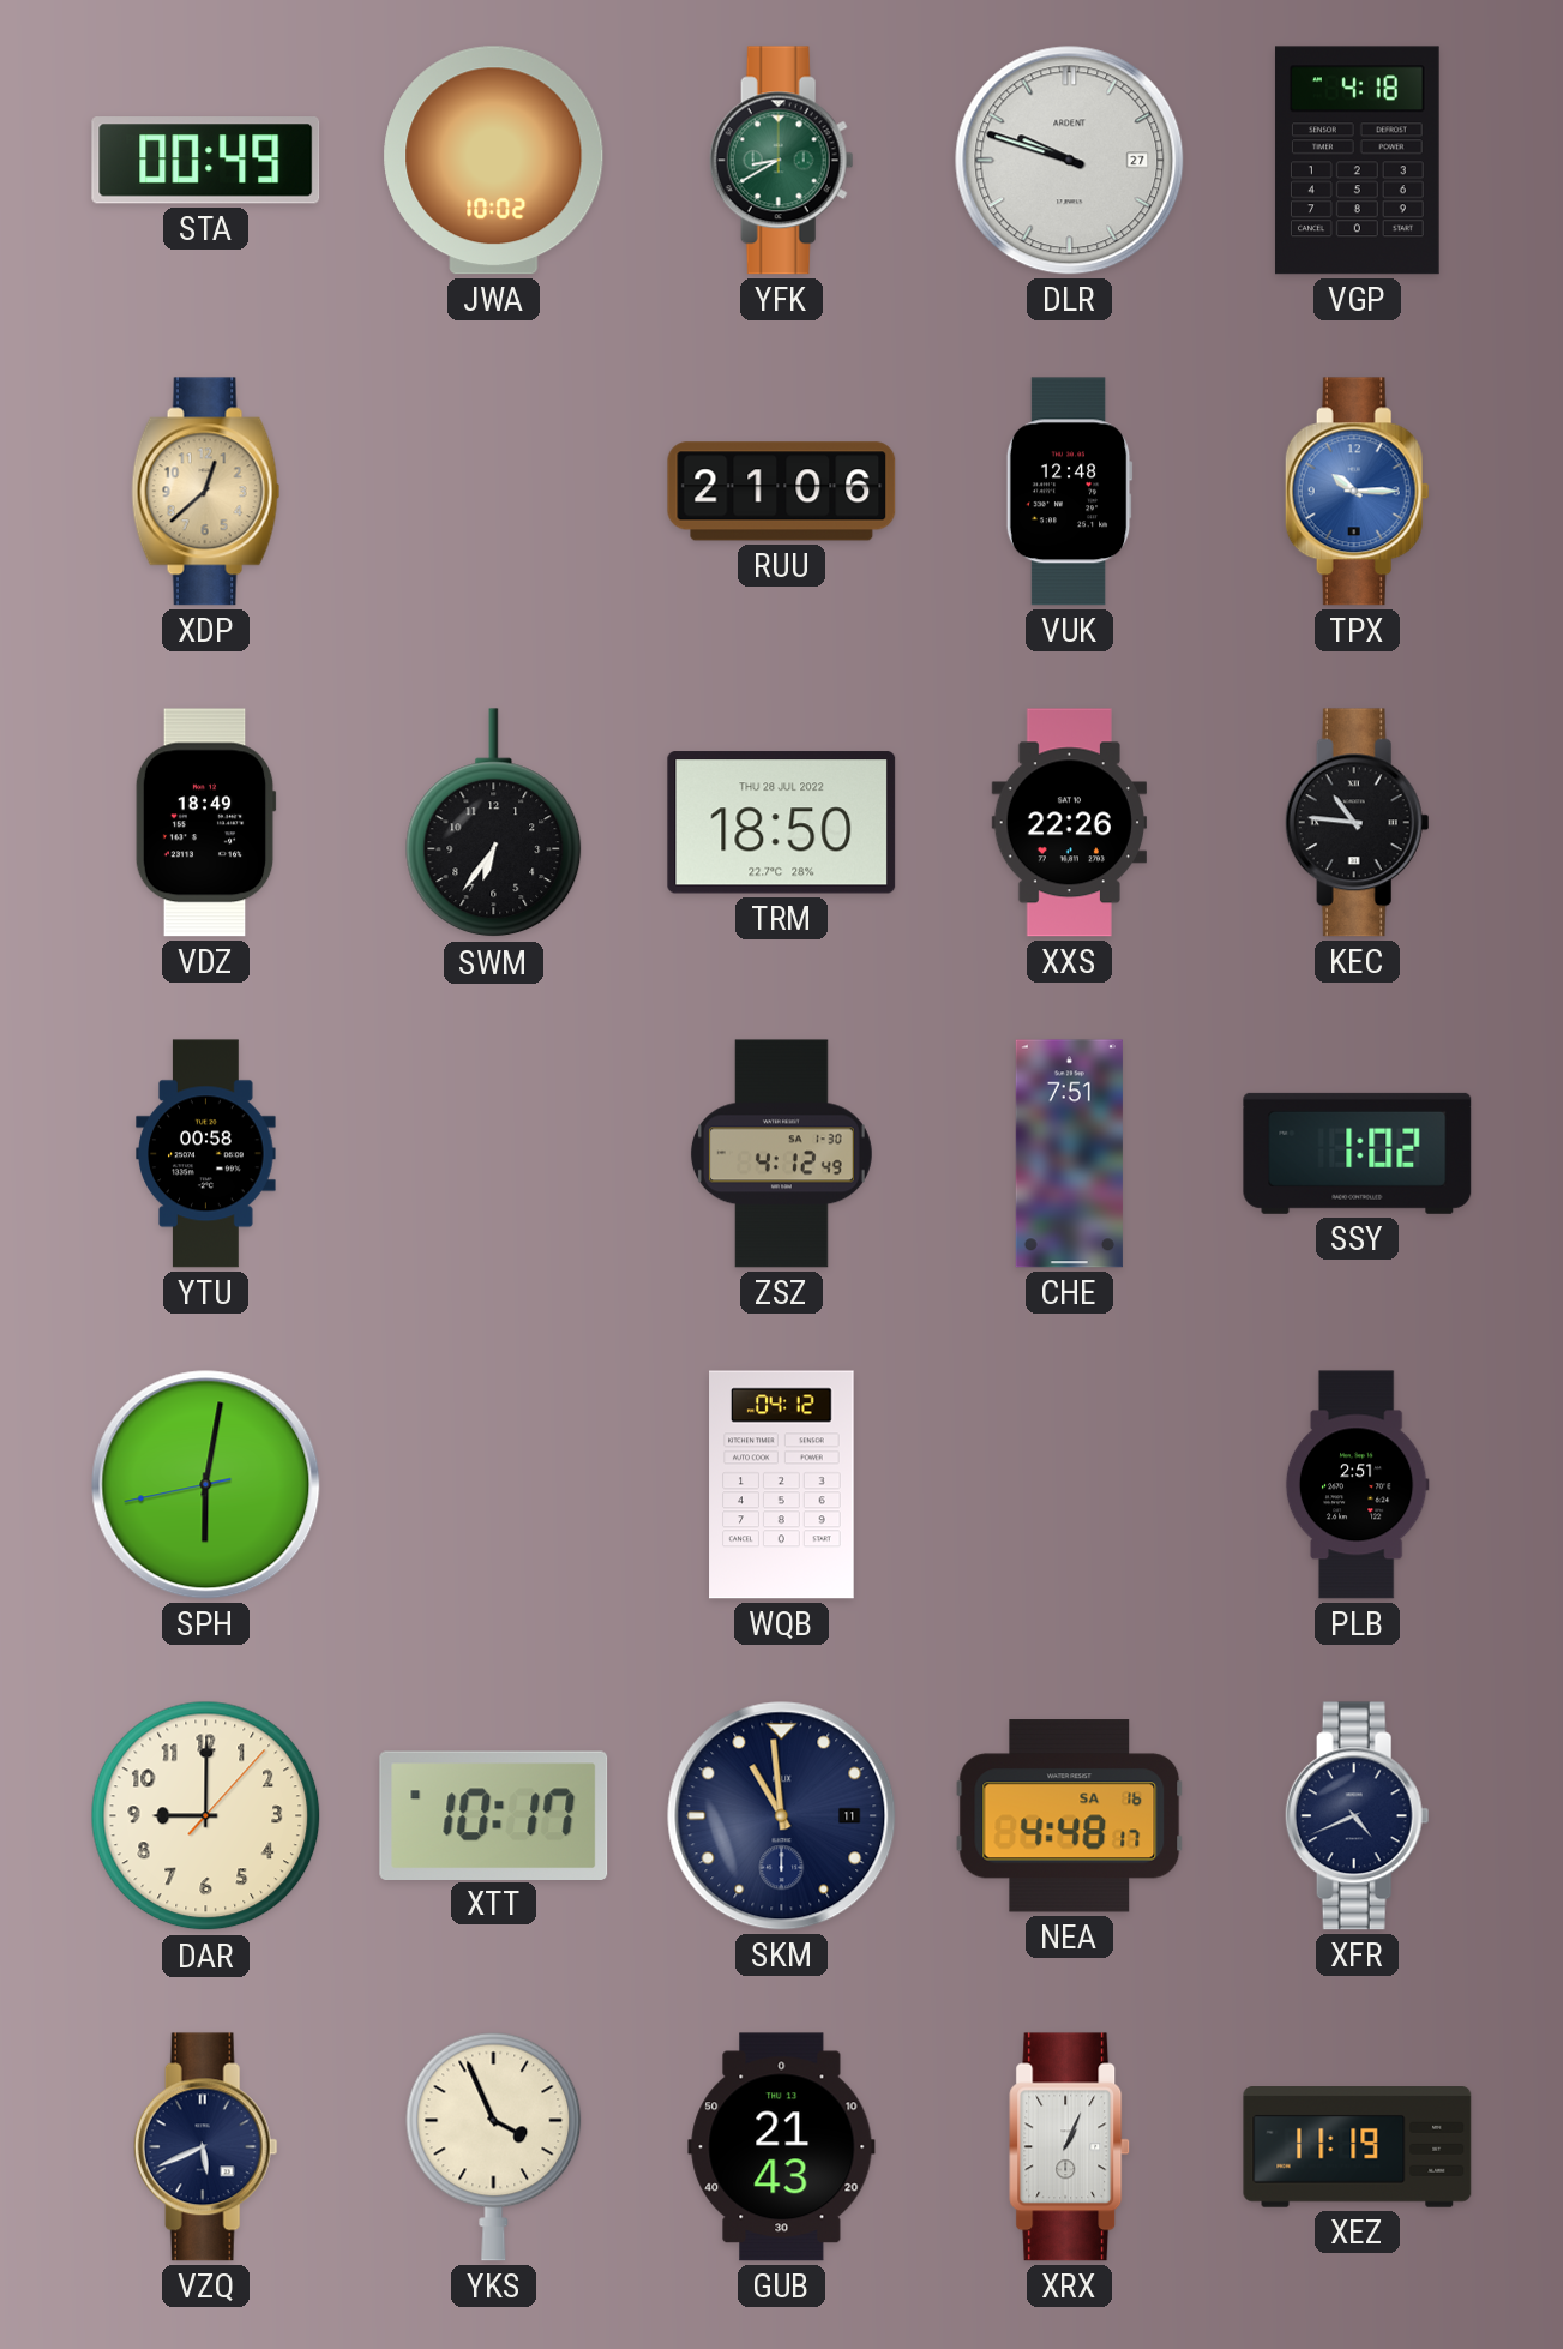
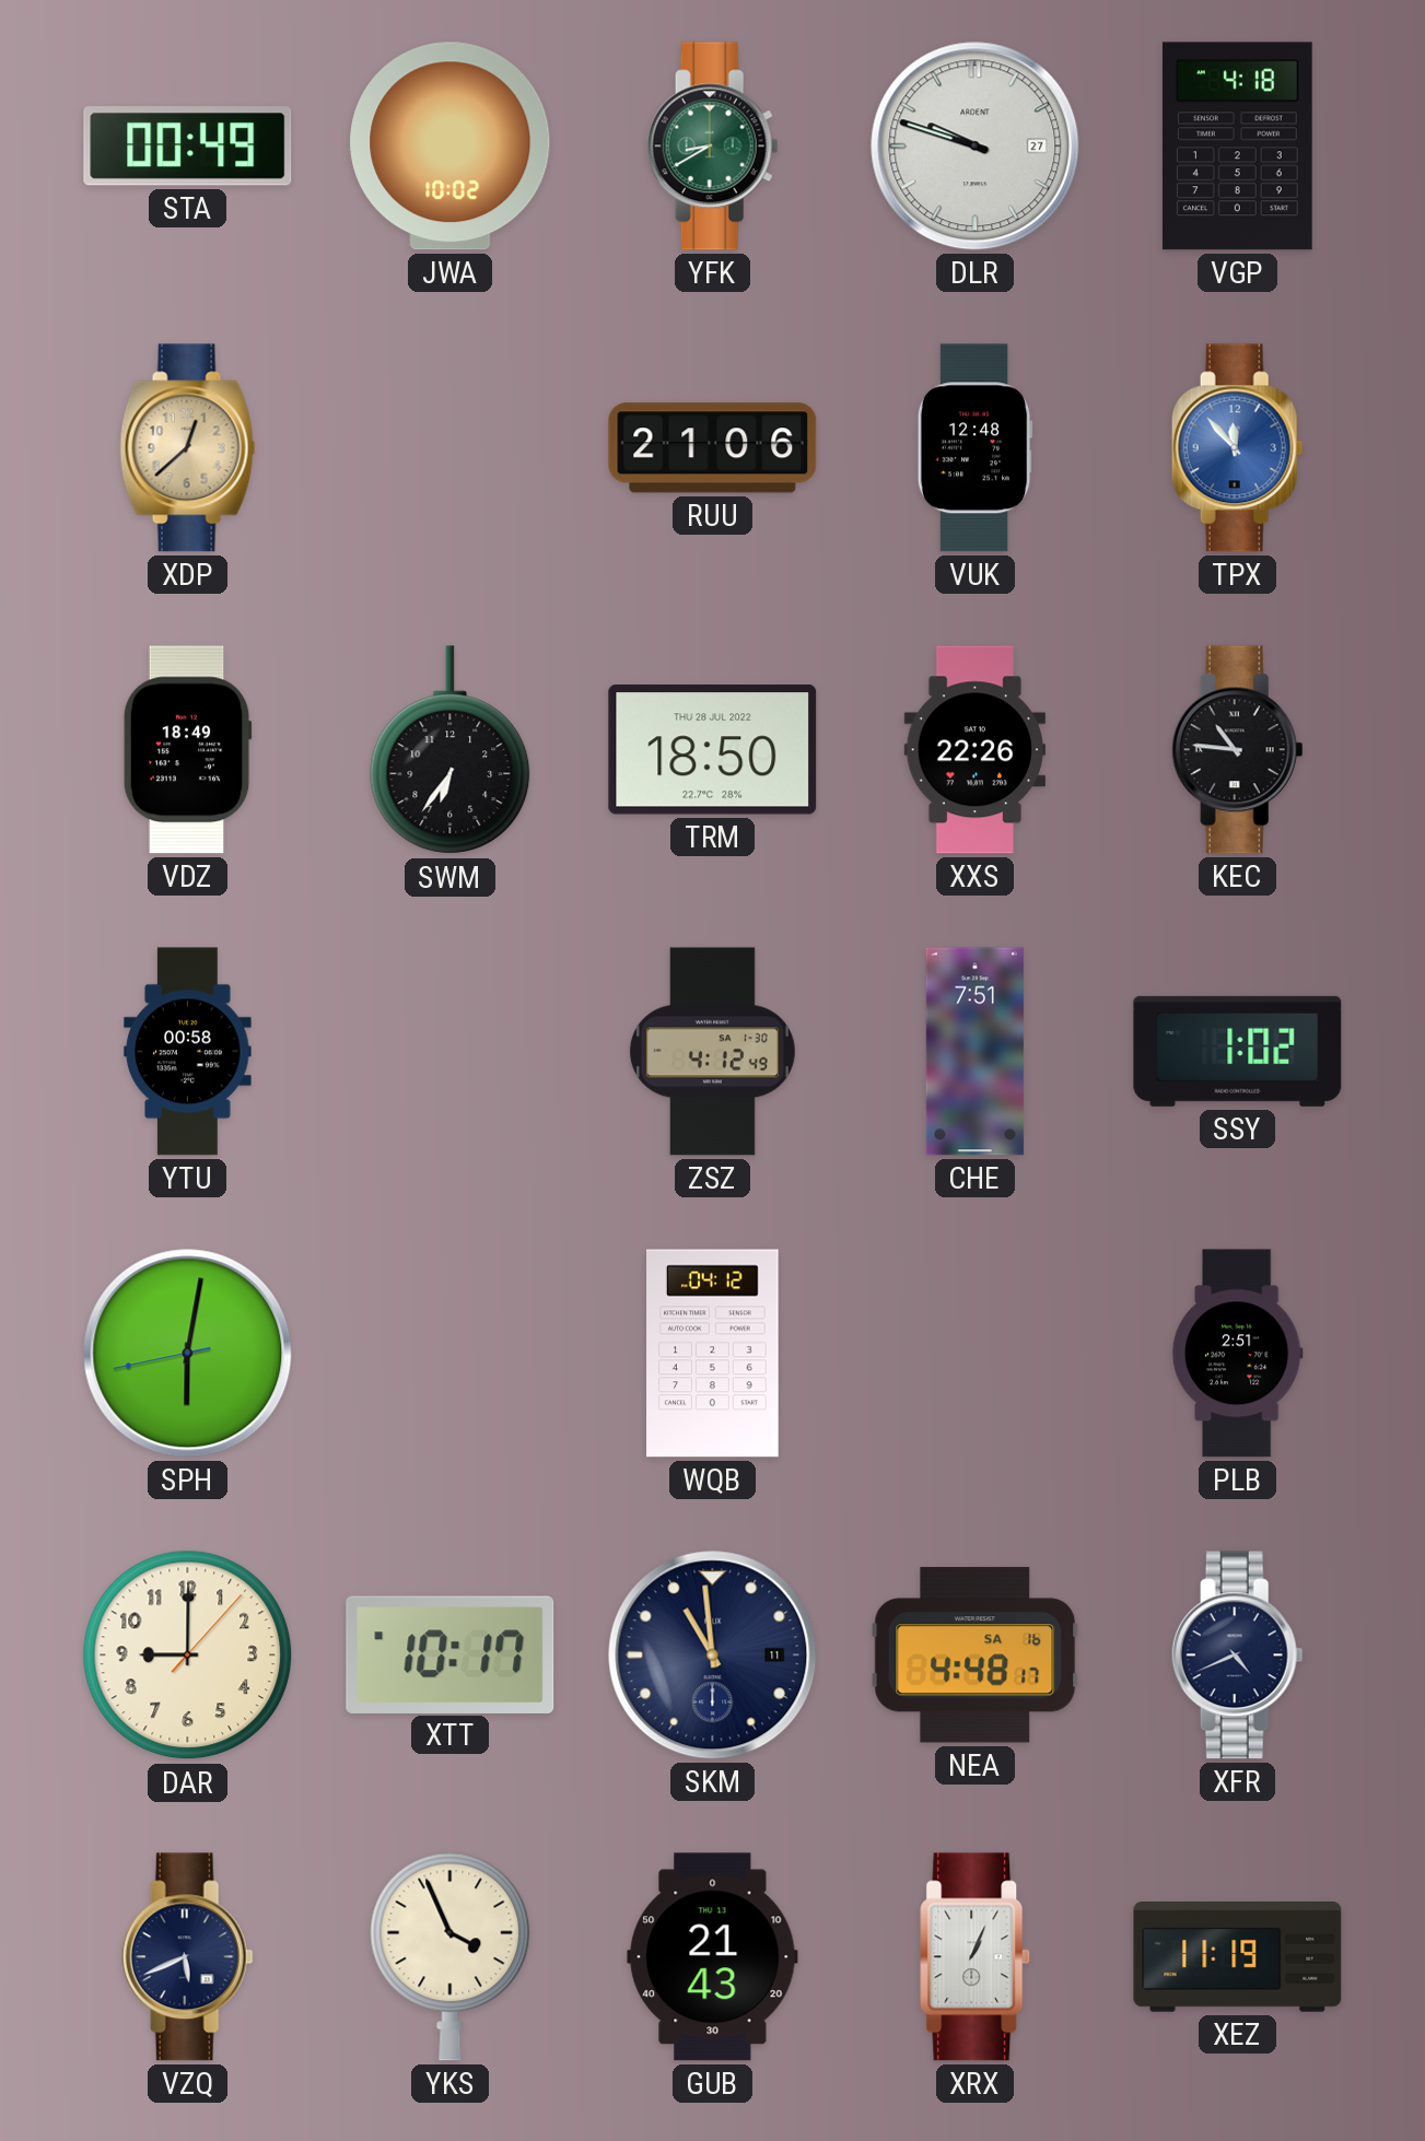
TPX: 10:15 -> 11:53
